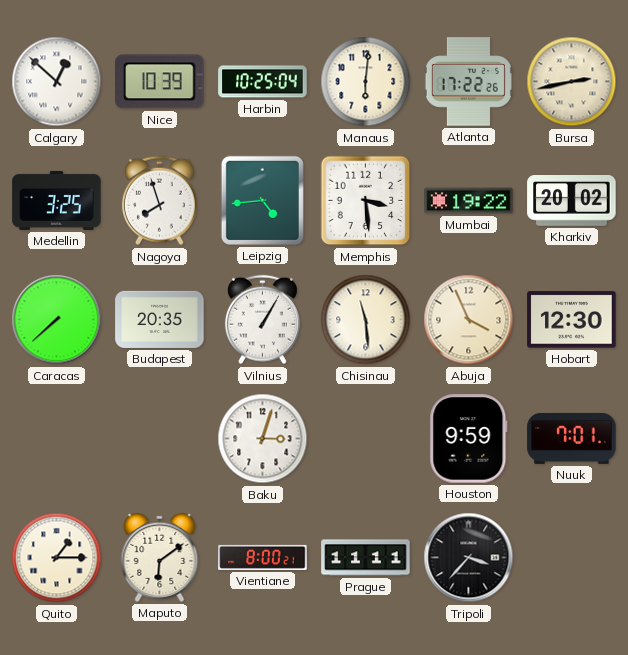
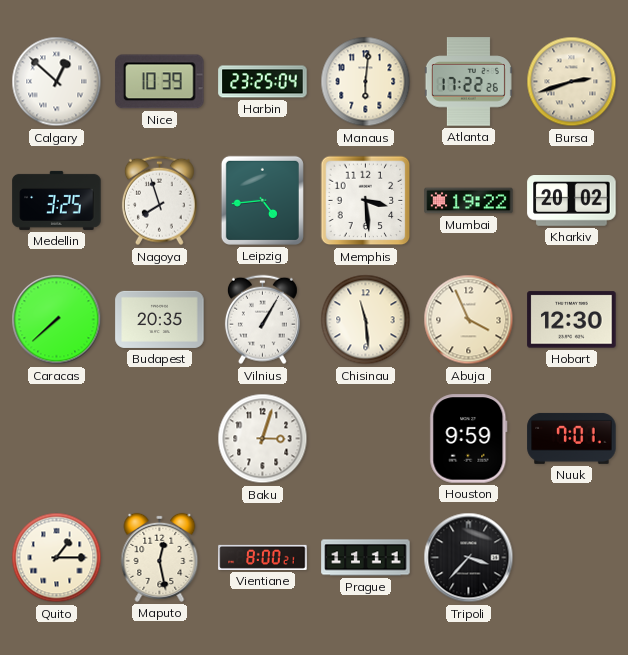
Harbin: 10:25 -> 23:25
Bursa: 2:43 -> 2:42
Maputo: 6:09 -> 12:28
